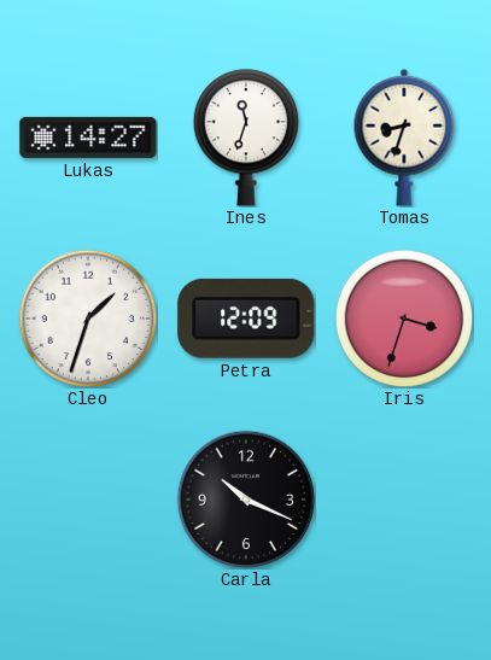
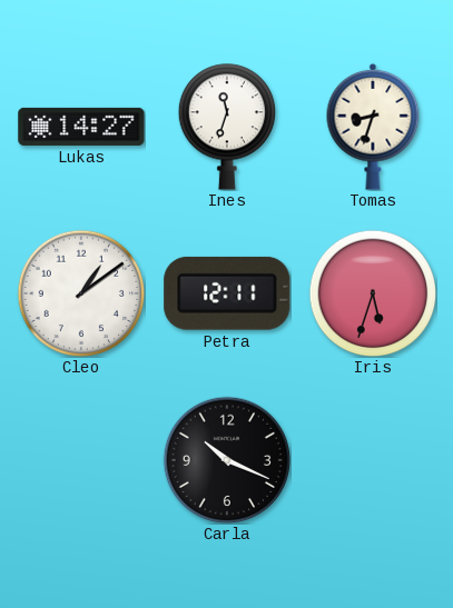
Cleo: 1:33 -> 1:09
Petra: 12:09 -> 12:11
Iris: 3:33 -> 5:33
